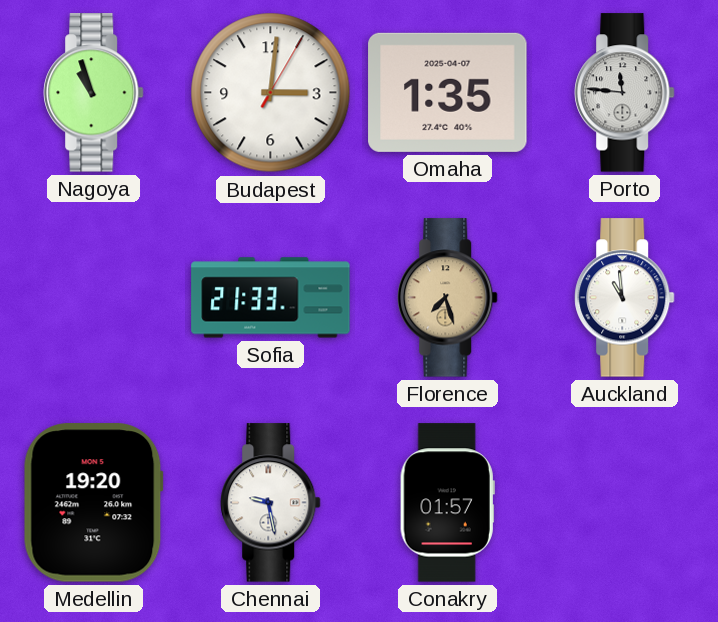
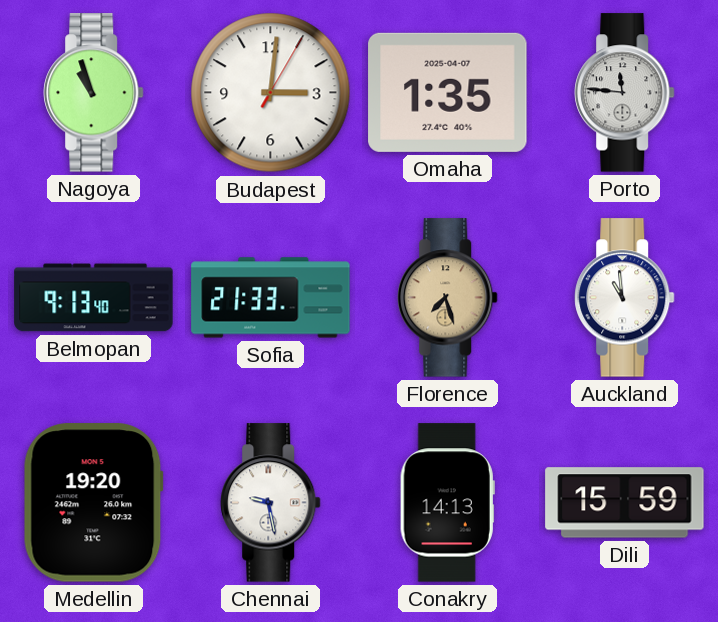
Belmopan: none -> 9:13
Conakry: 01:57 -> 14:13
Dili: none -> 15:59
